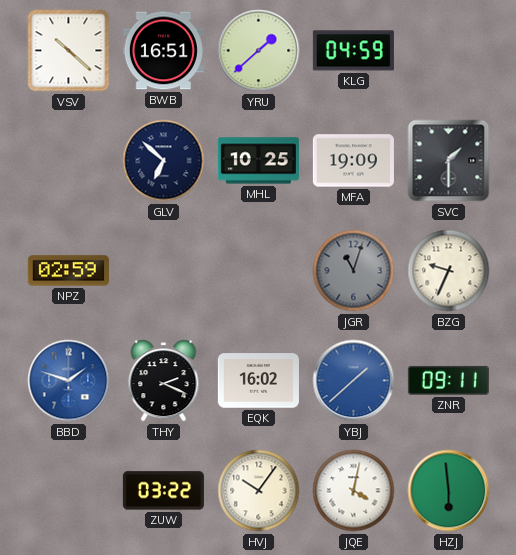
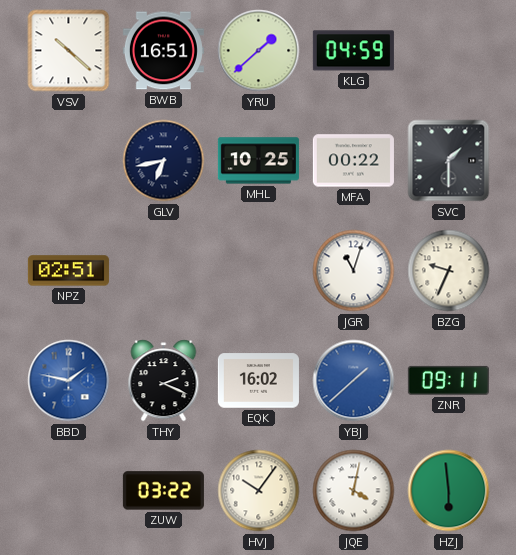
GLV: 6:52 -> 6:43
MFA: 19:09 -> 00:22
NPZ: 02:59 -> 02:51
JGR dial: grey -> white
BBD: 1:48 -> 1:47
